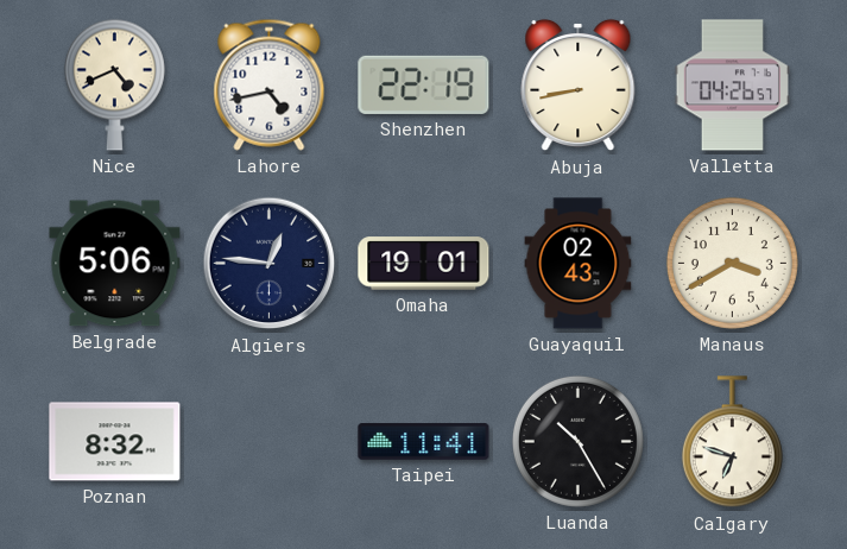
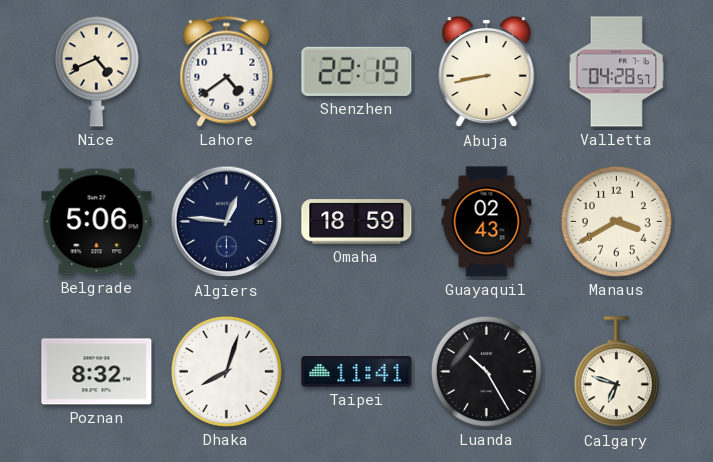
Lahore: 4:43 -> 4:39
Valletta: 04:26 -> 04:28
Omaha: 19:01 -> 18:59
Dhaka: none -> 8:03
